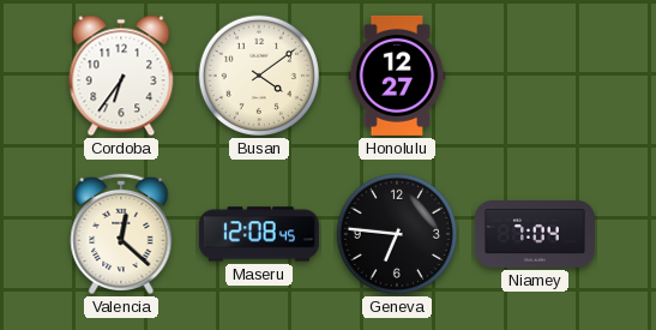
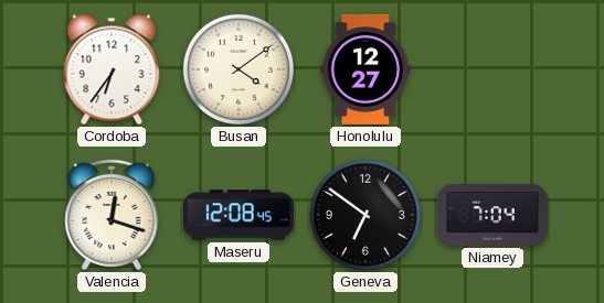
Valencia: 12:22 -> 12:18
Geneva: 6:46 -> 6:51
